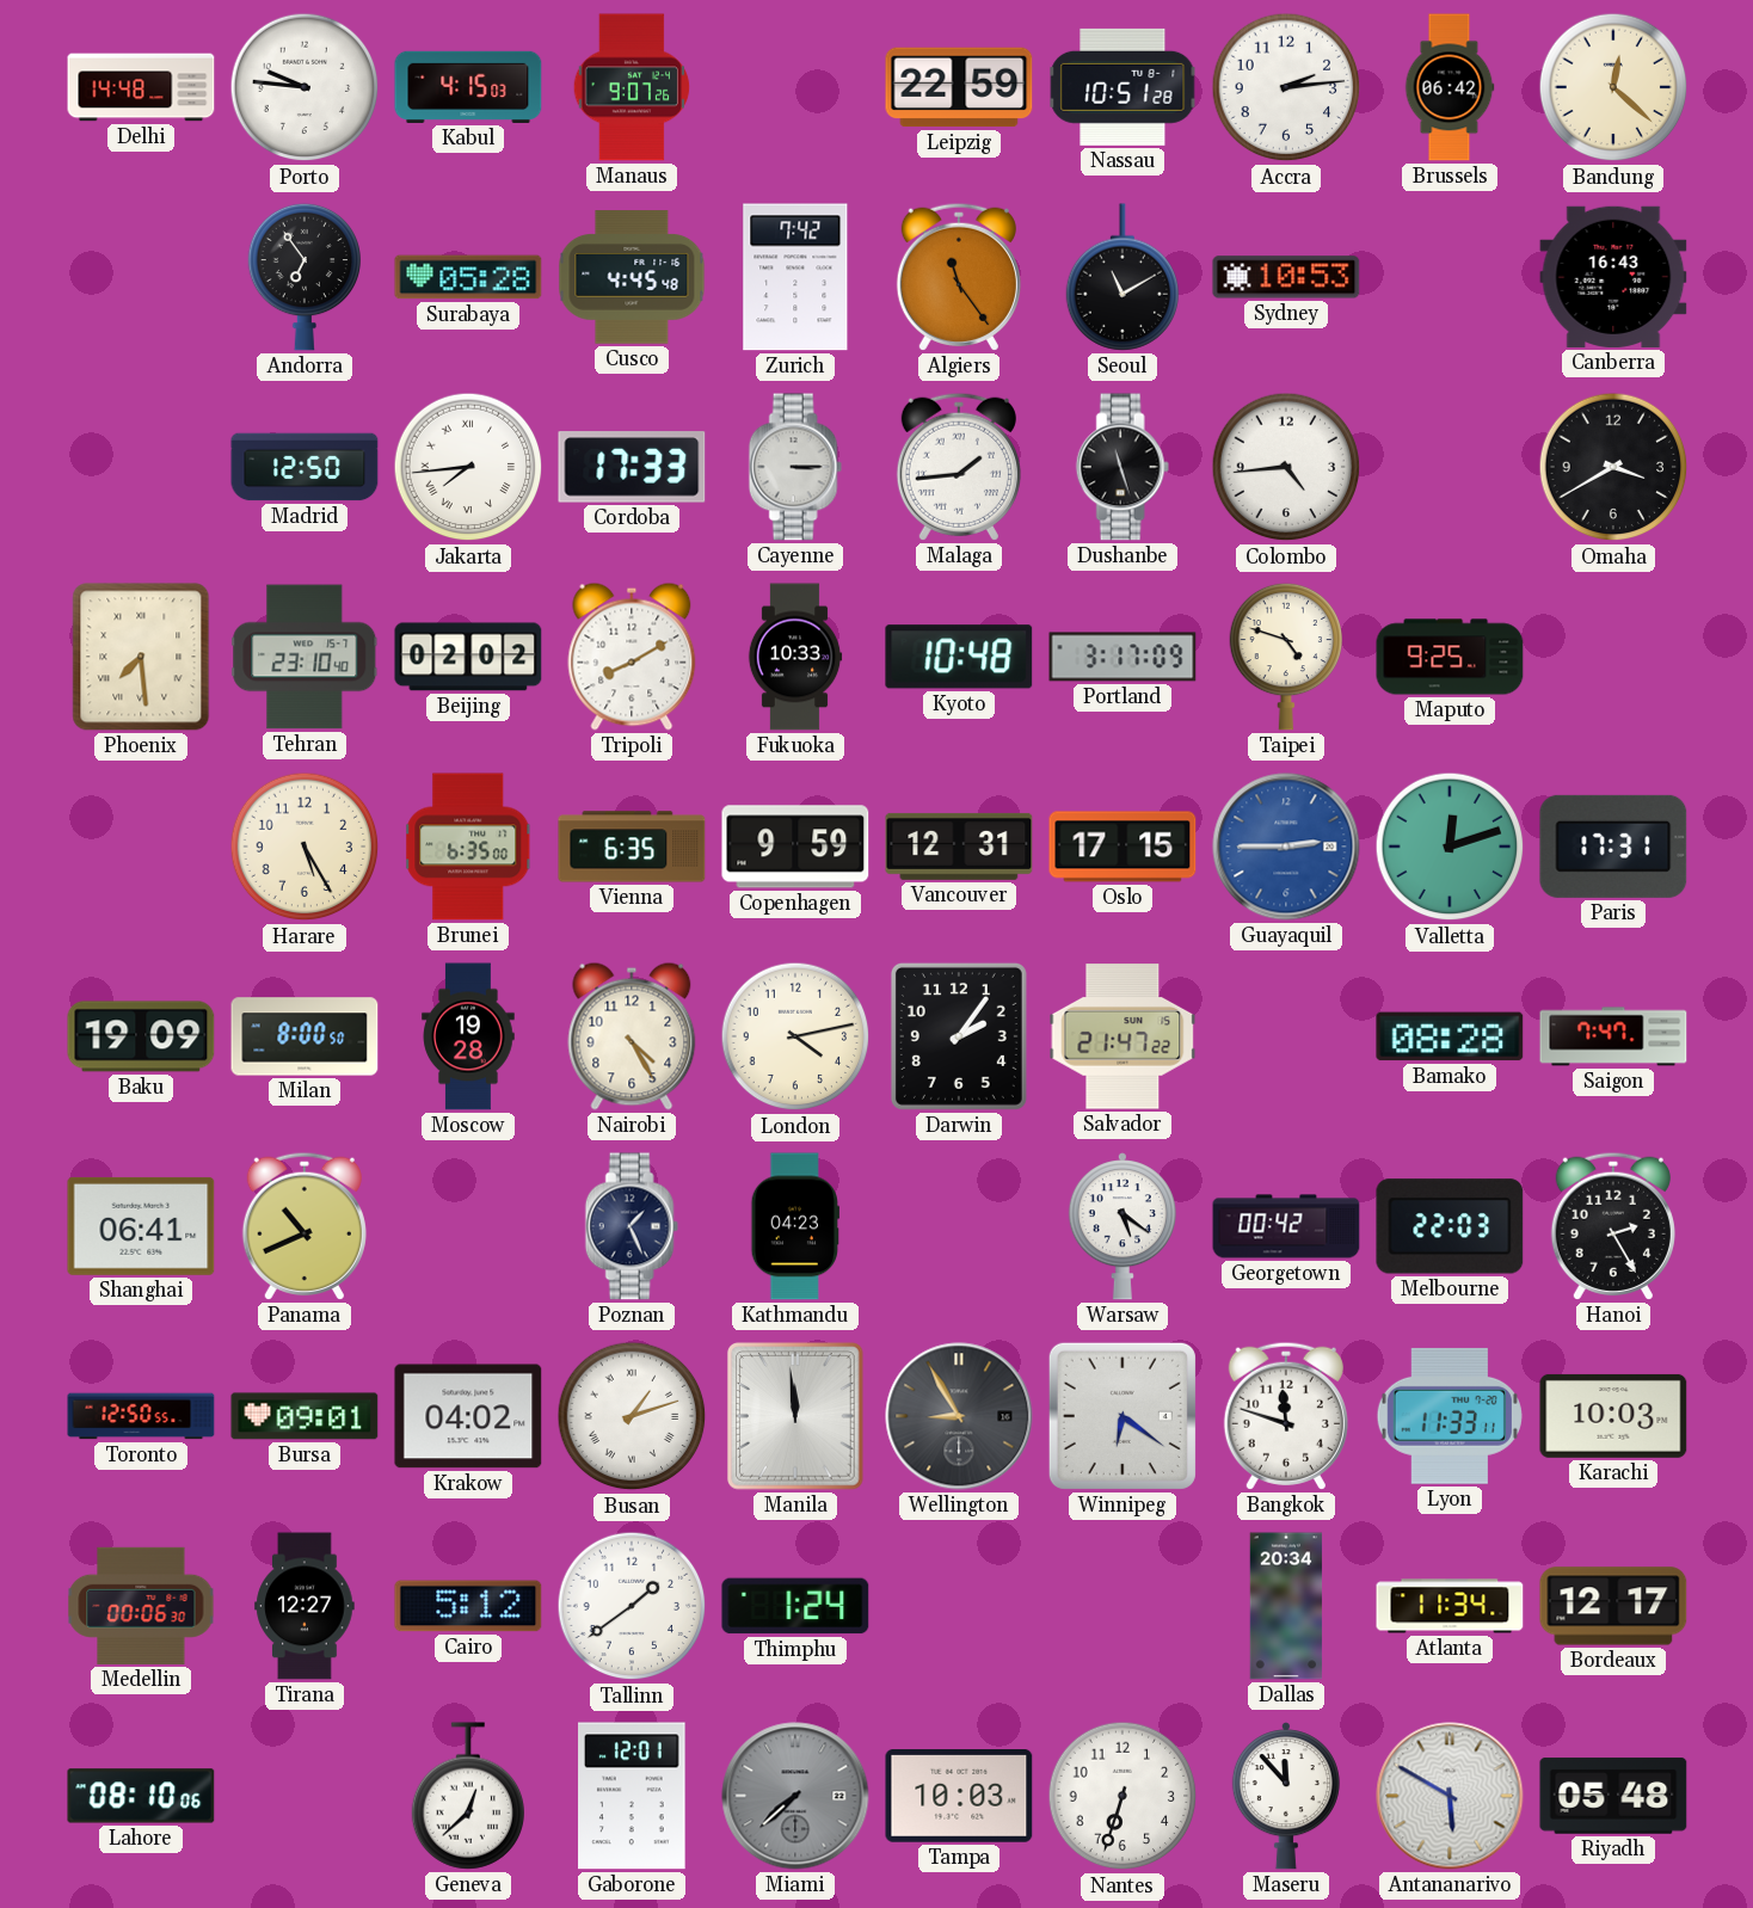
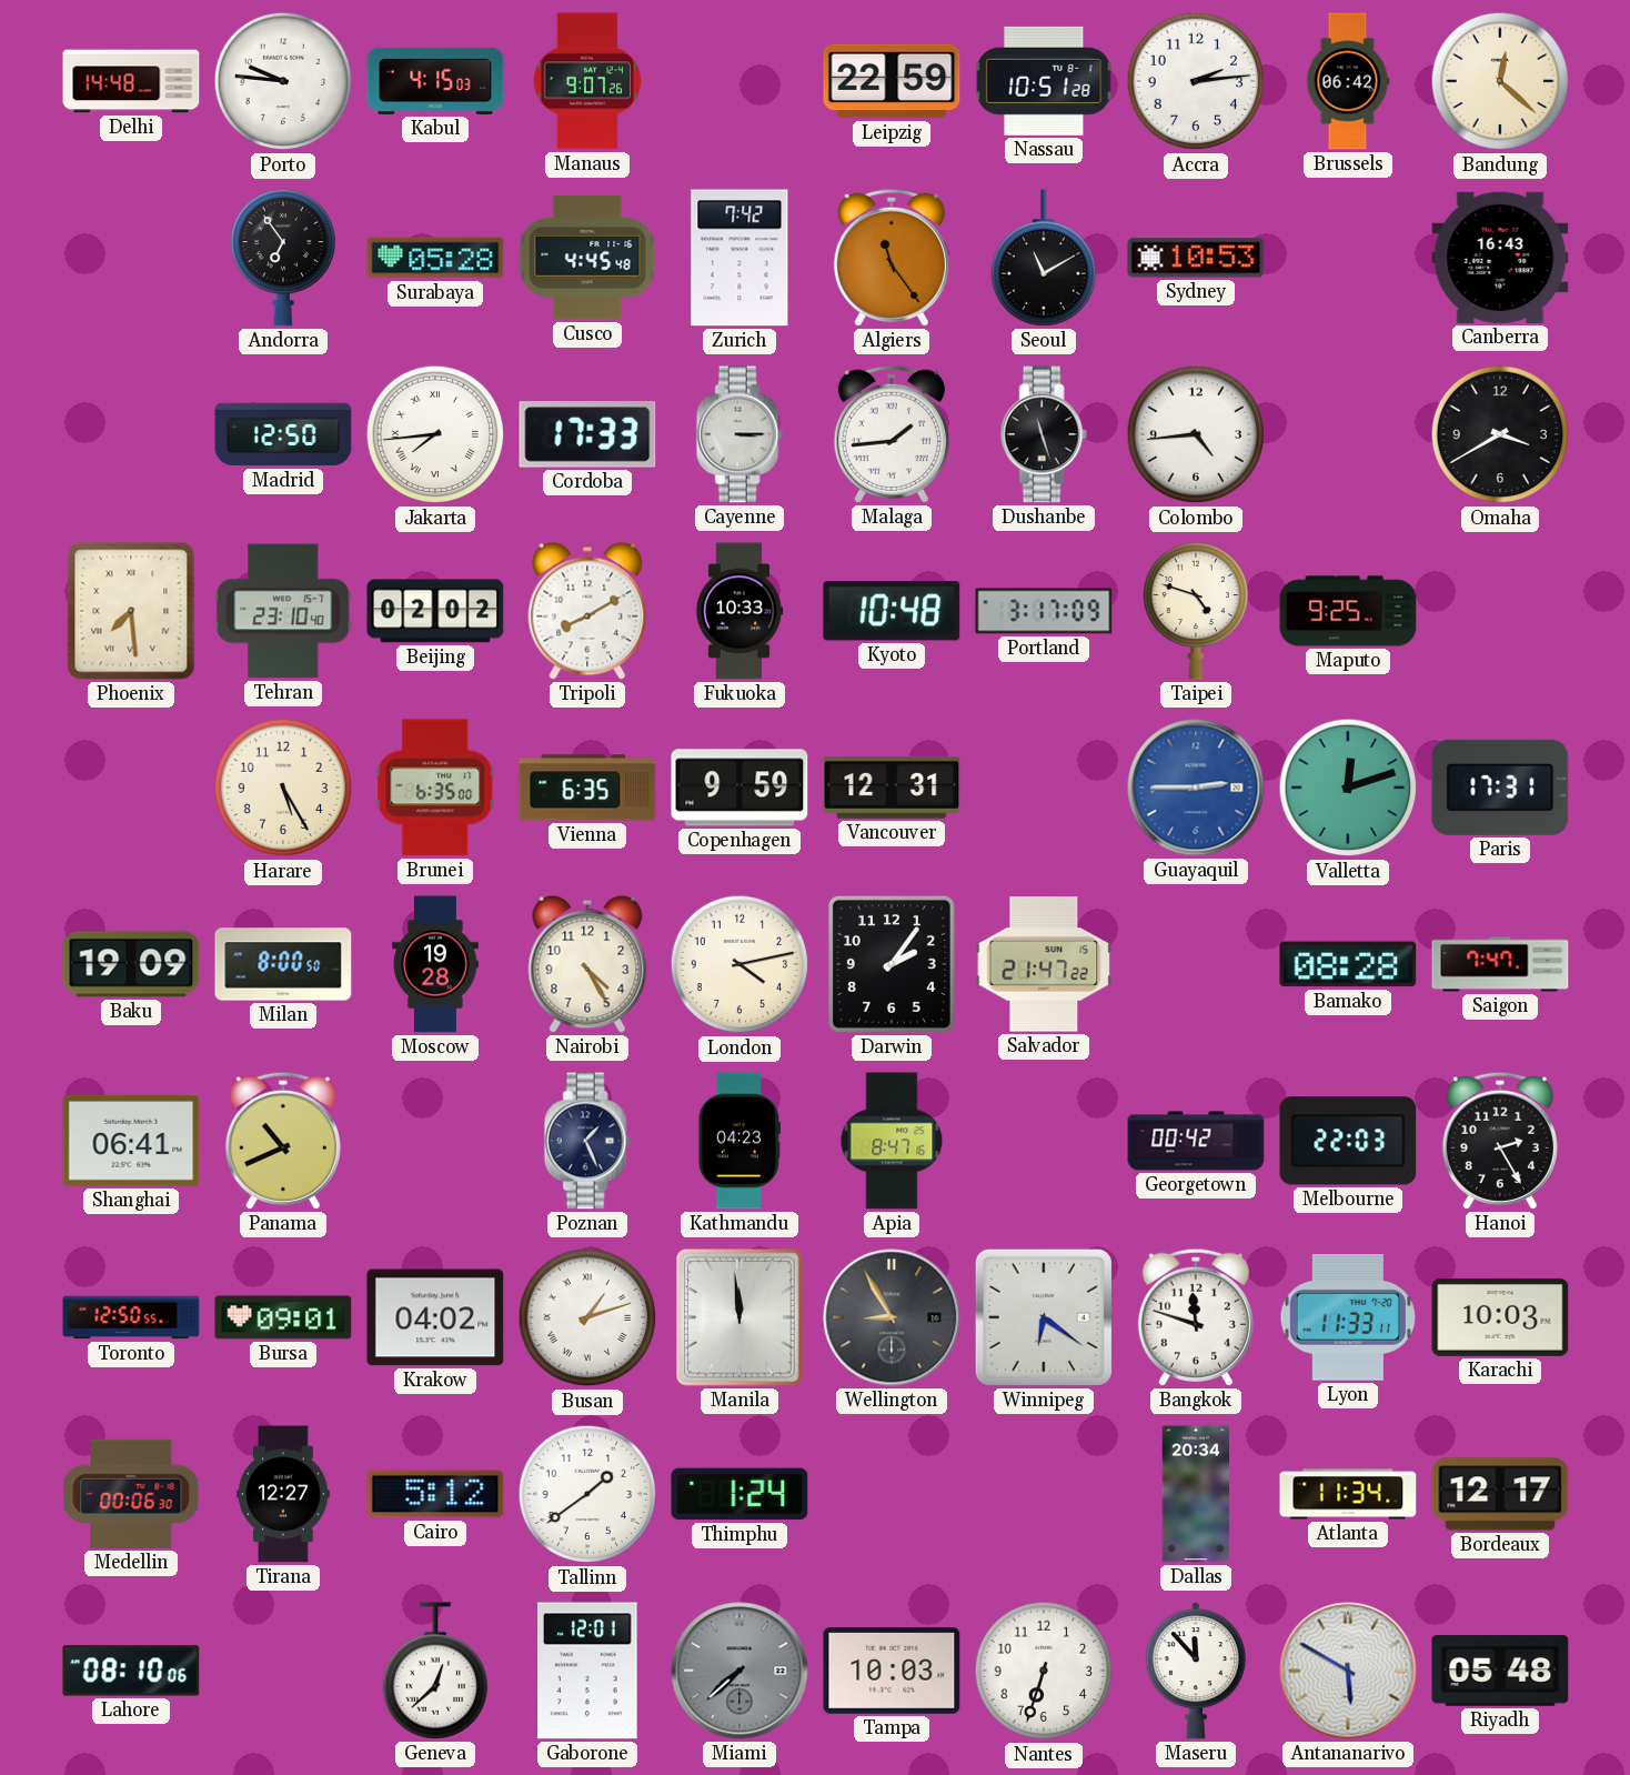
Oslo: 17:15 -> none
Apia: none -> 8:47
Warsaw: 5:21 -> none
